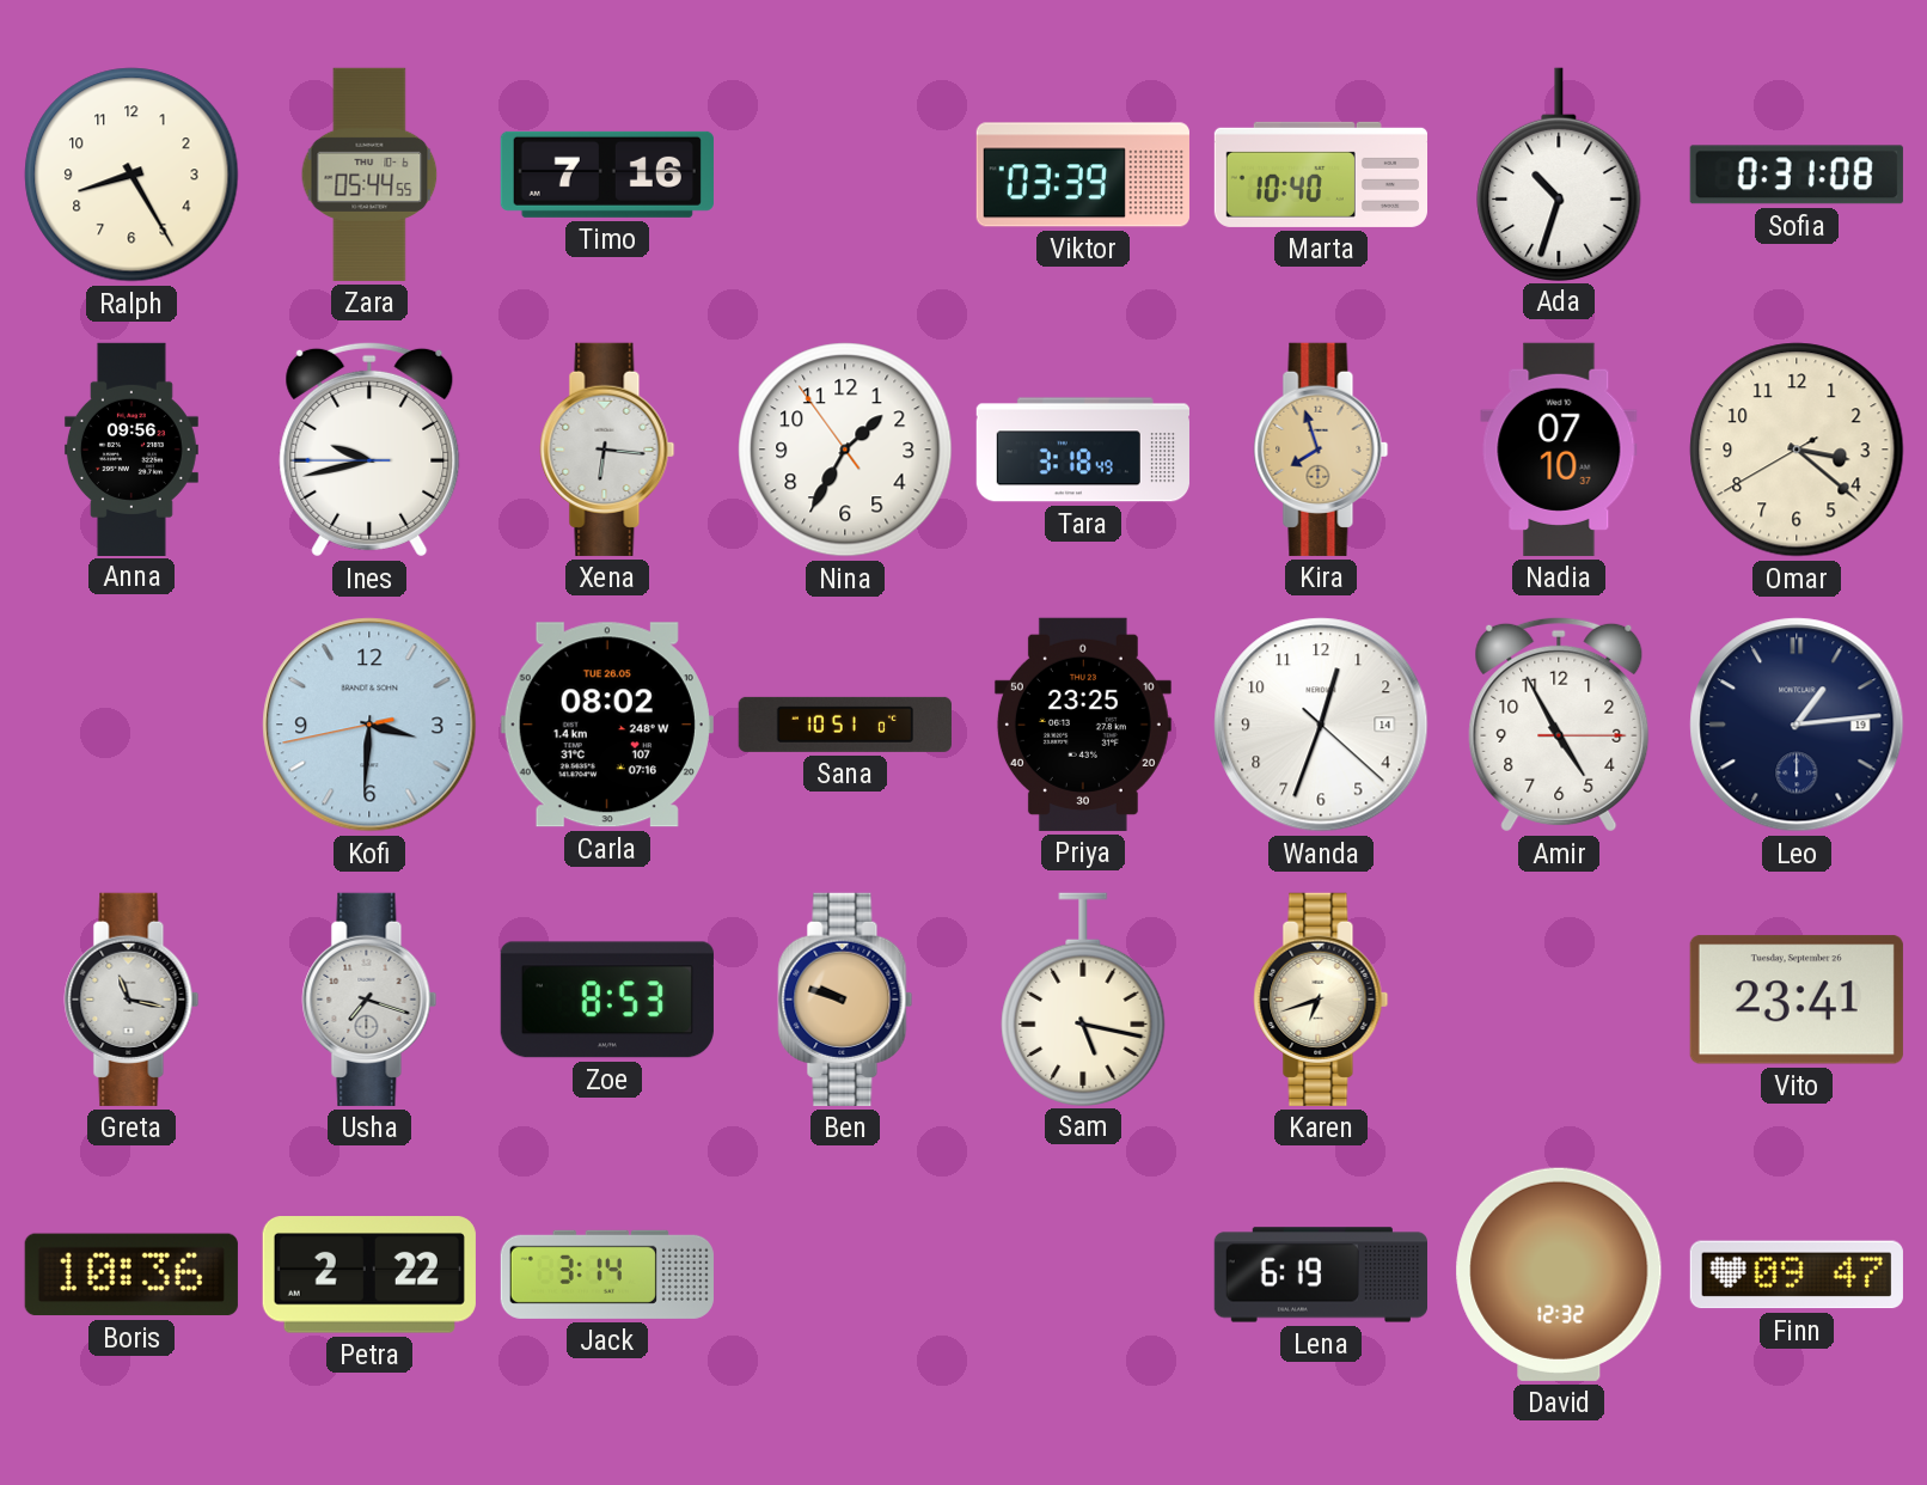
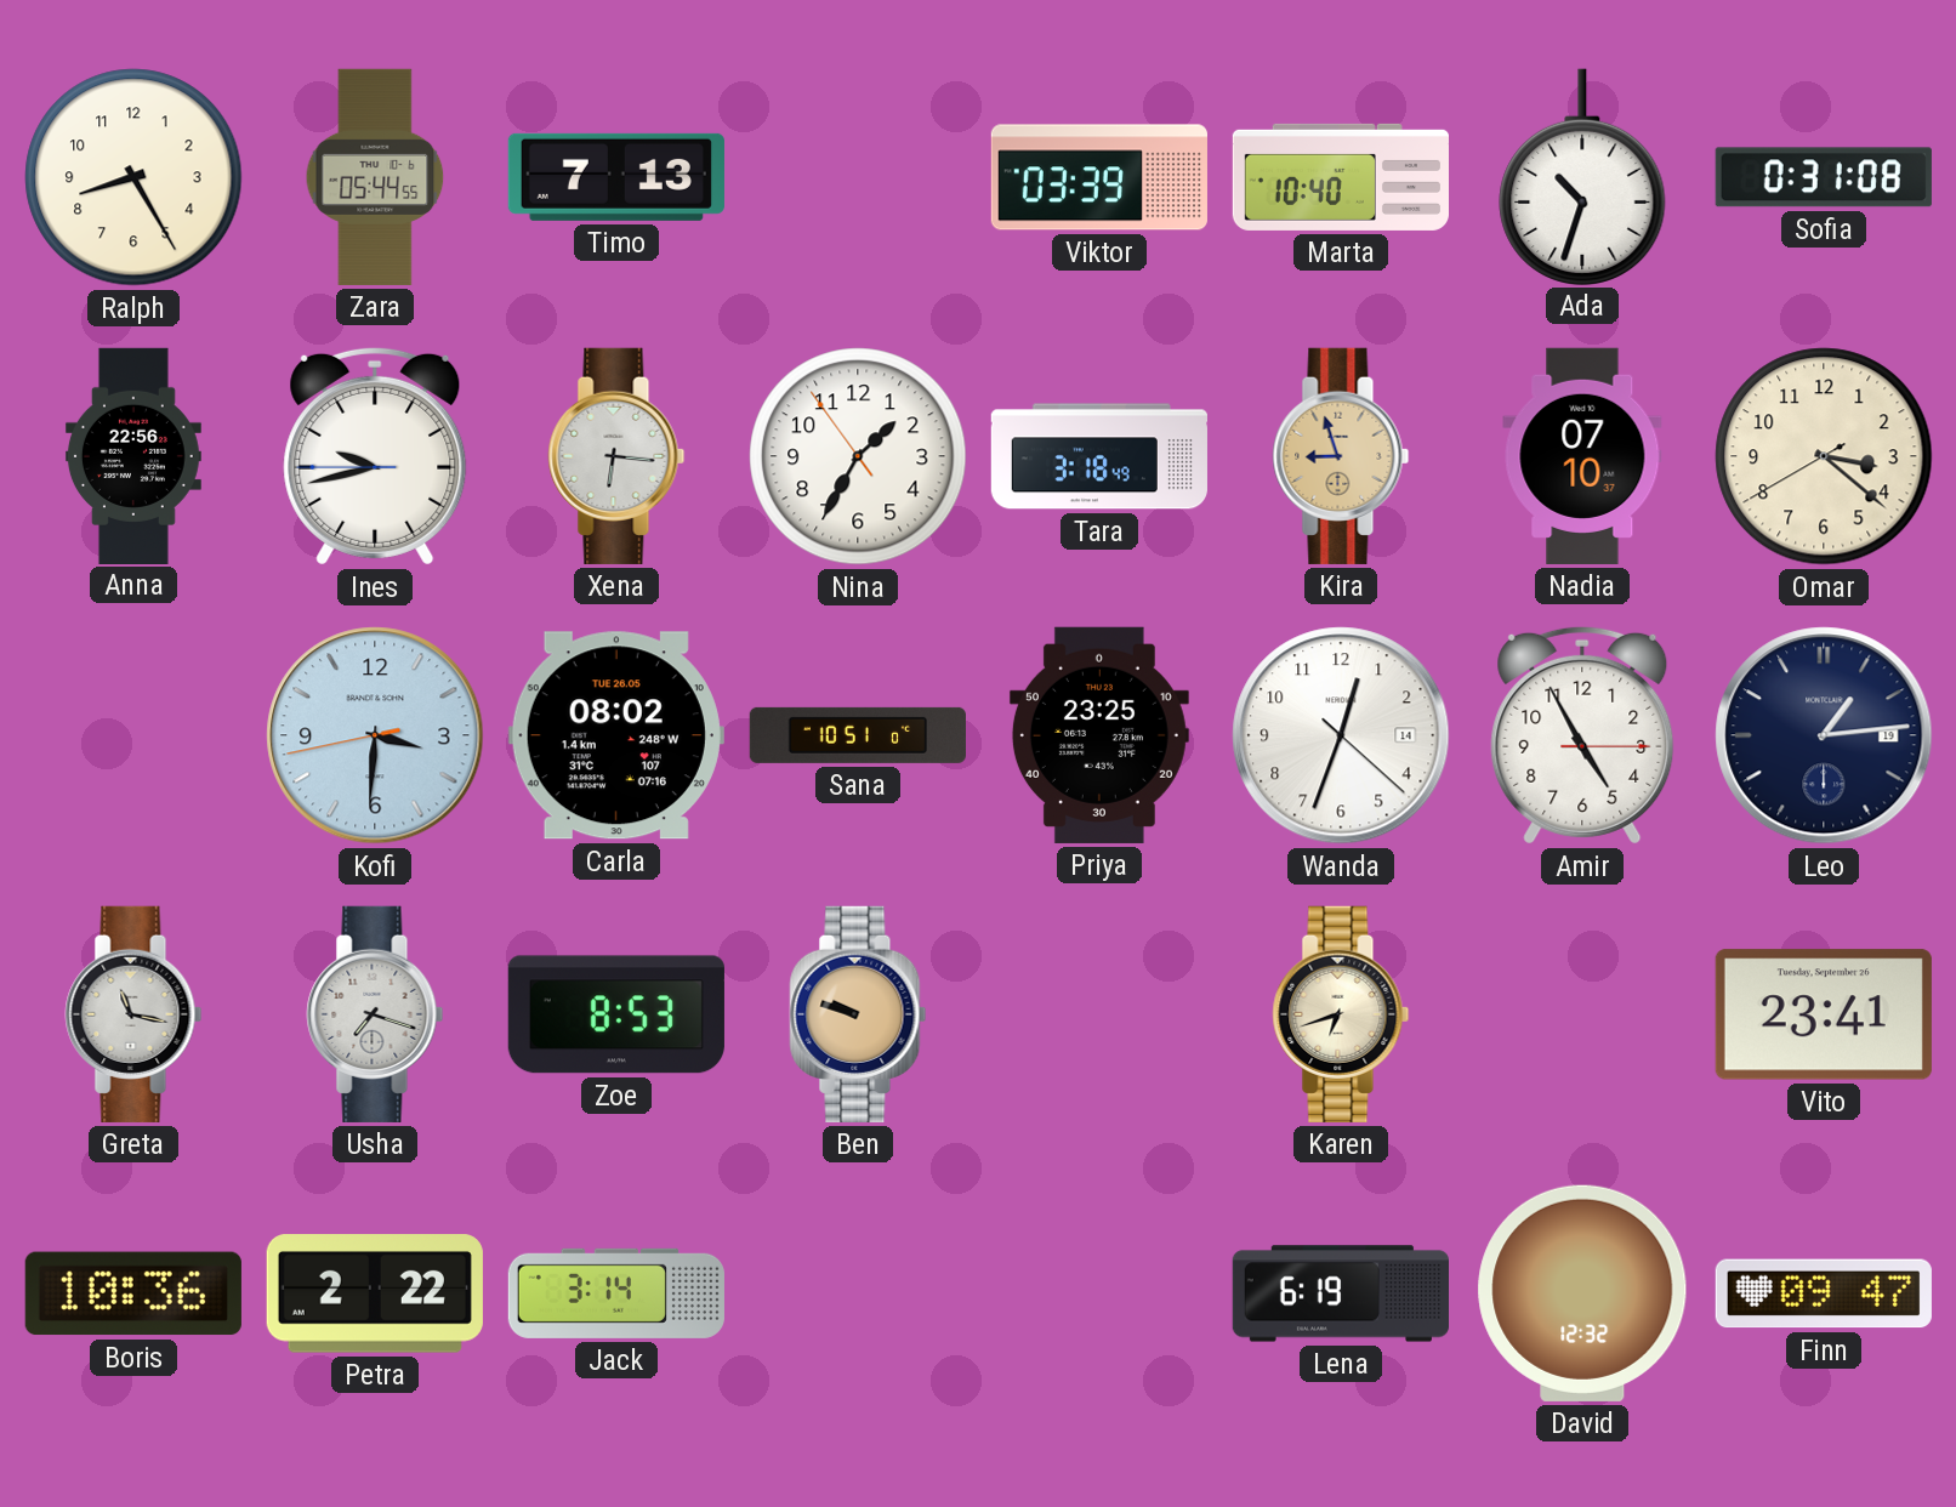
Timo: 7:16 -> 7:13
Anna: 09:56 -> 22:56
Kira: 7:57 -> 8:57
Sam: 5:17 -> none
